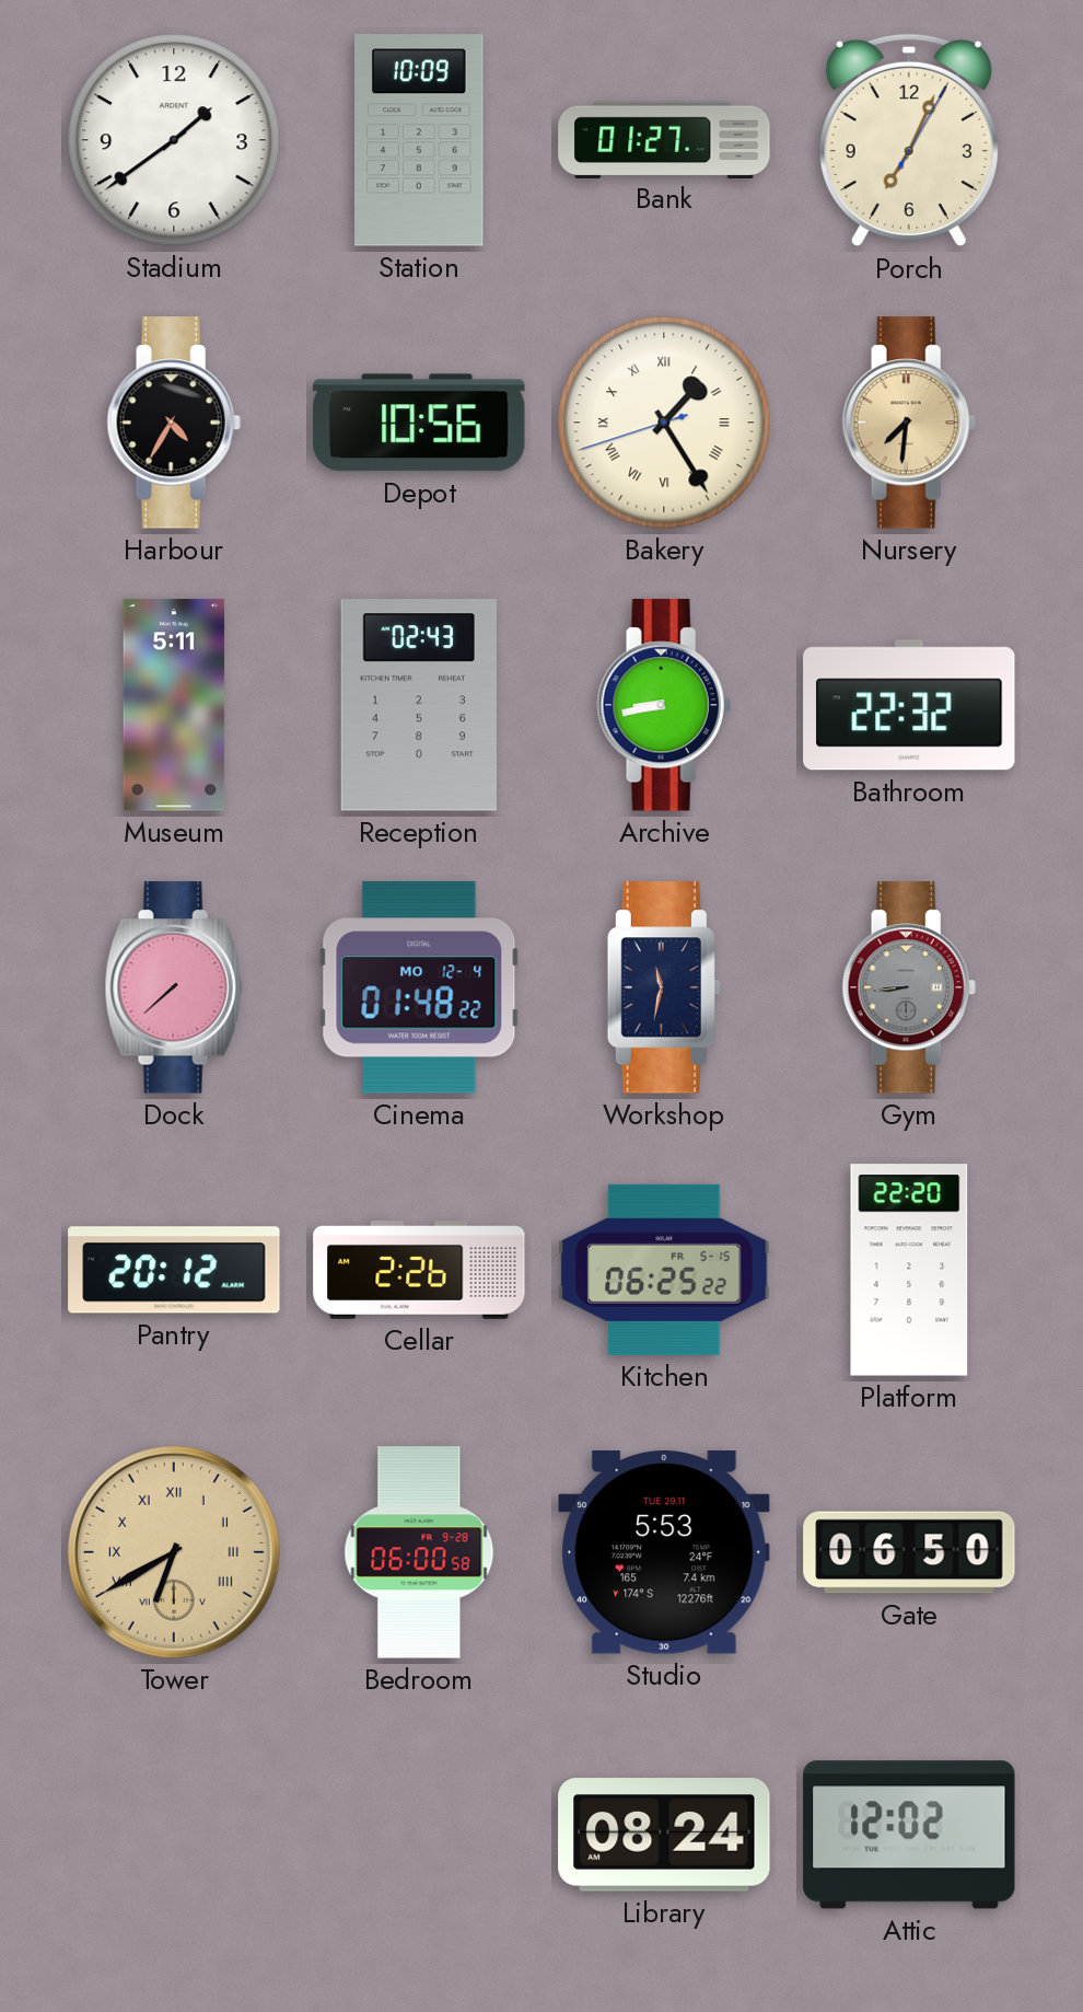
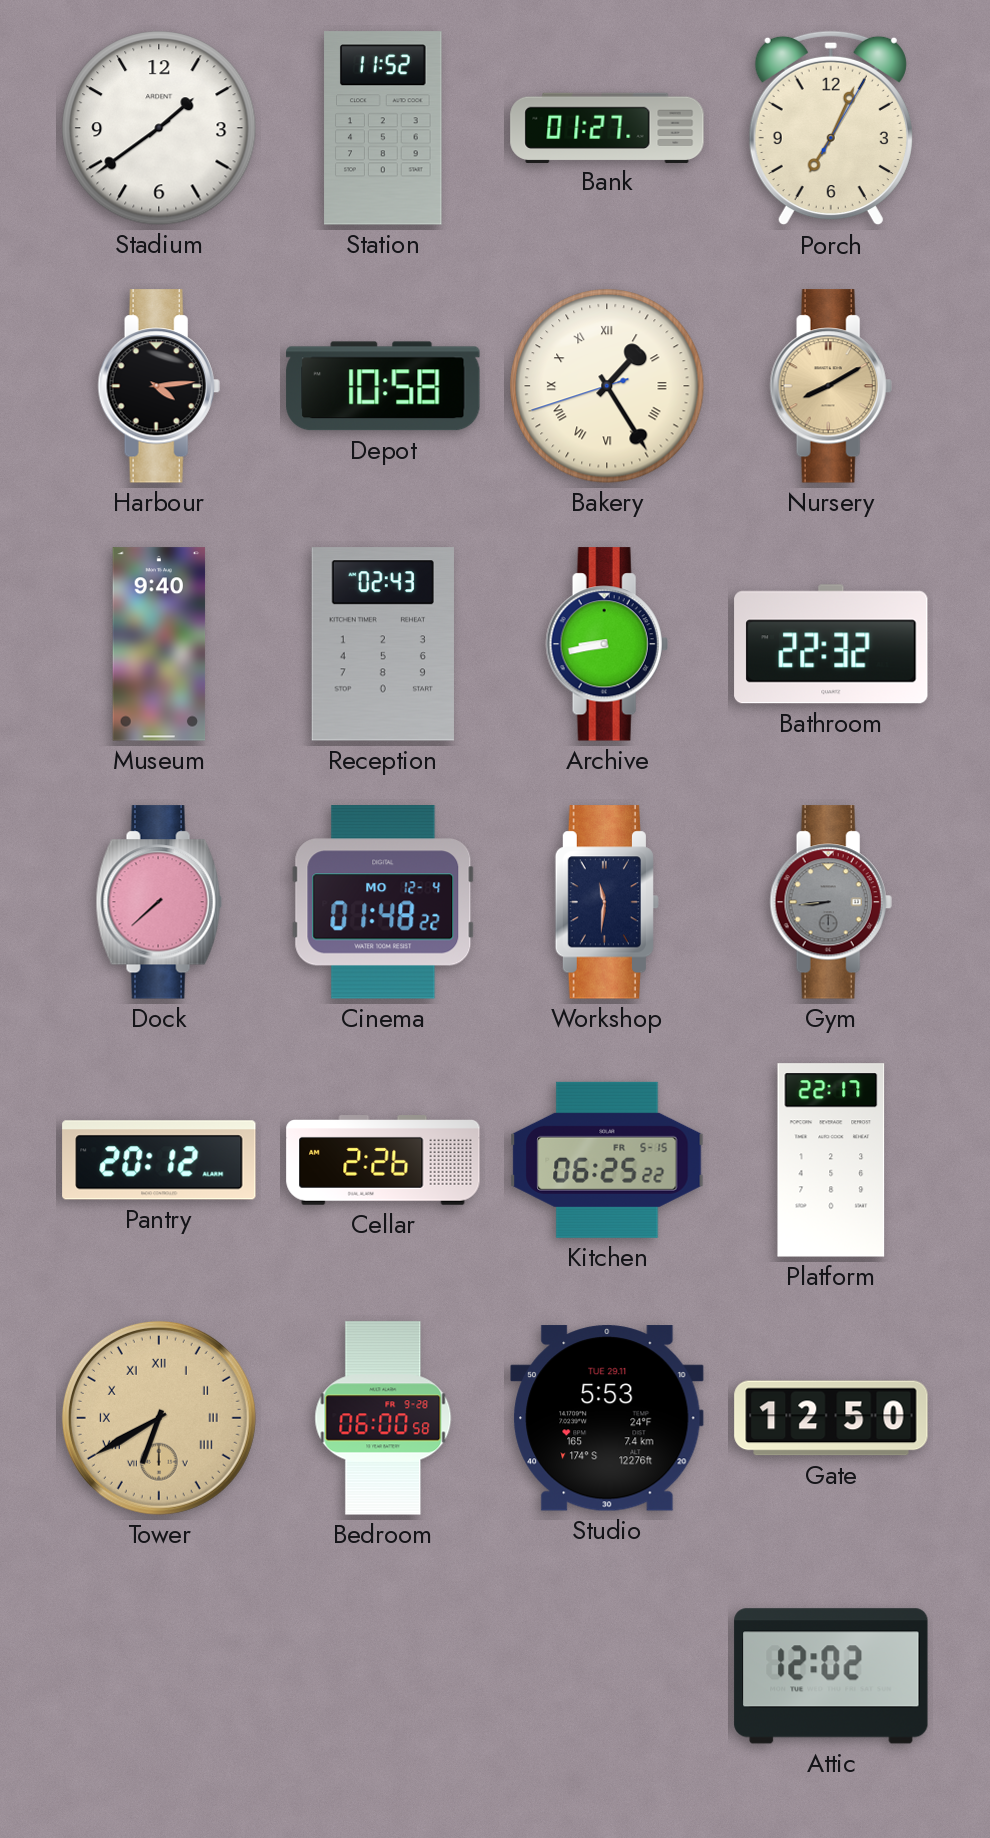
Station: 10:09 -> 11:52
Harbour: 4:35 -> 4:14
Depot: 10:56 -> 10:58
Nursery: 7:31 -> 8:10
Museum: 5:11 -> 9:40
Workshop: 11:32 -> 11:31
Platform: 22:20 -> 22:17
Gate: 06:50 -> 12:50
Library: 08:24 -> none
